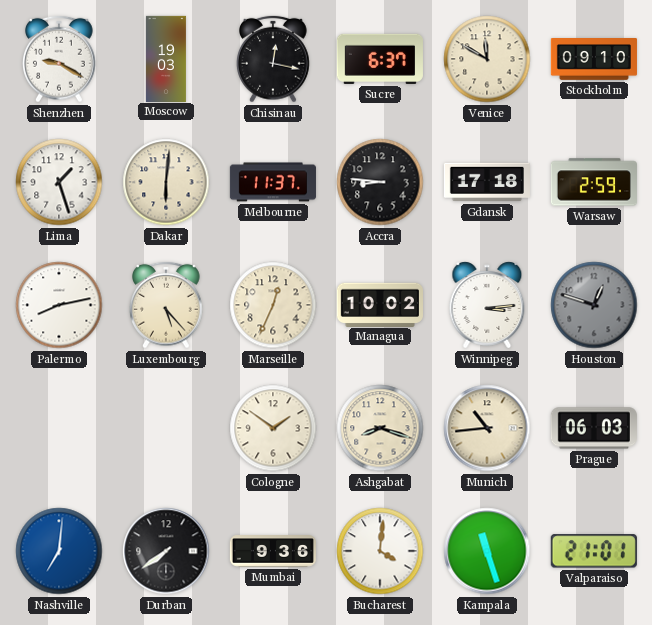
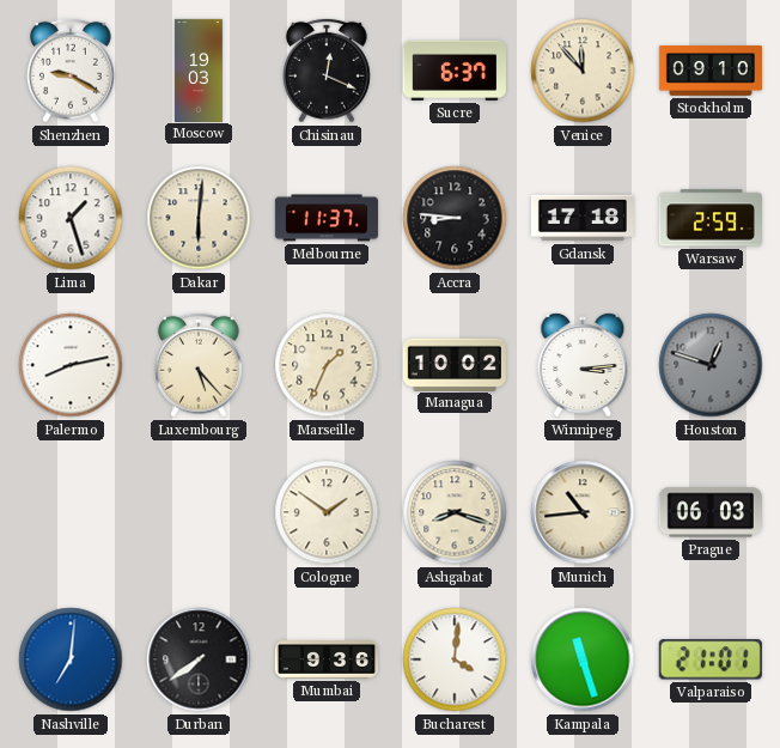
Chisinau: 12:17 -> 12:19
Venice: 11:50 -> 11:53
Marseille: 12:34 -> 1:34
